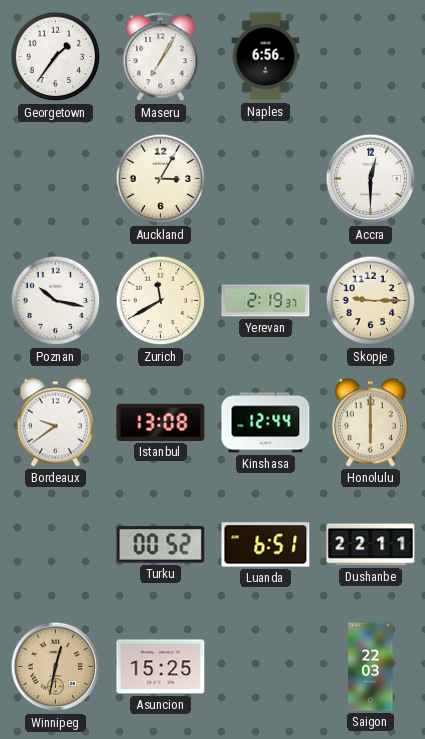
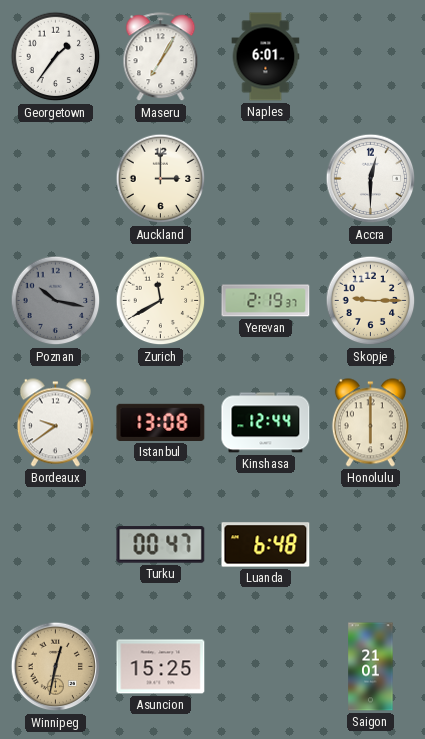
Naples: 6:56 -> 6:01
Auckland: 3:05 -> 3:00
Poznan dial: white -> grey
Turku: 00:52 -> 00:47
Luanda: 6:51 -> 6:48
Dushanbe: 22:11 -> none
Saigon: 22:03 -> 21:01
